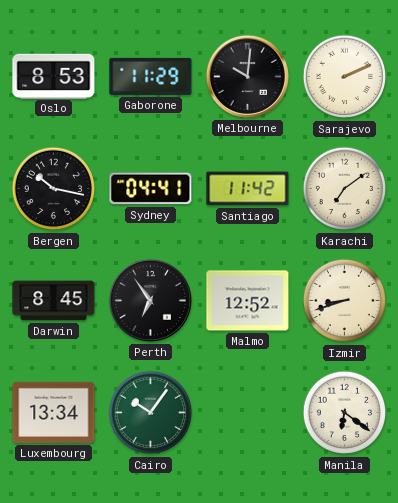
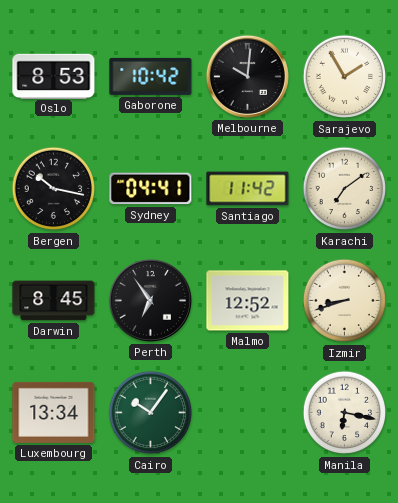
Gaborone: 11:29 -> 10:42
Sarajevo: 2:11 -> 1:55
Manila: 6:21 -> 6:17
